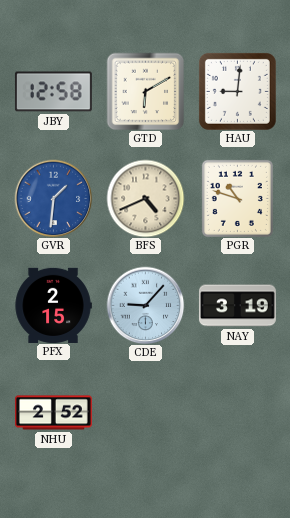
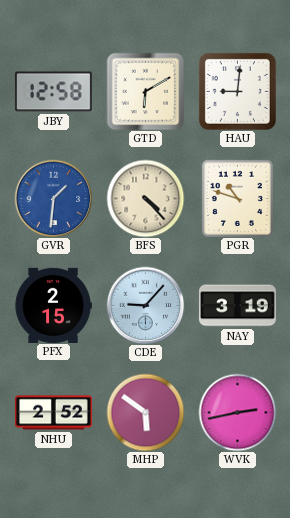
BFS: 4:41 -> 4:23
MHP: none -> 5:51
WVK: none -> 2:43
